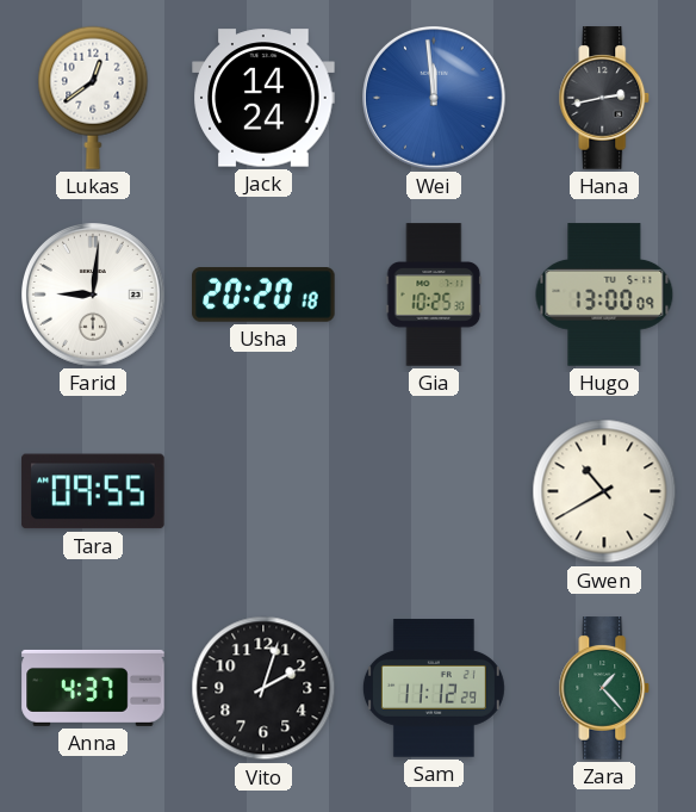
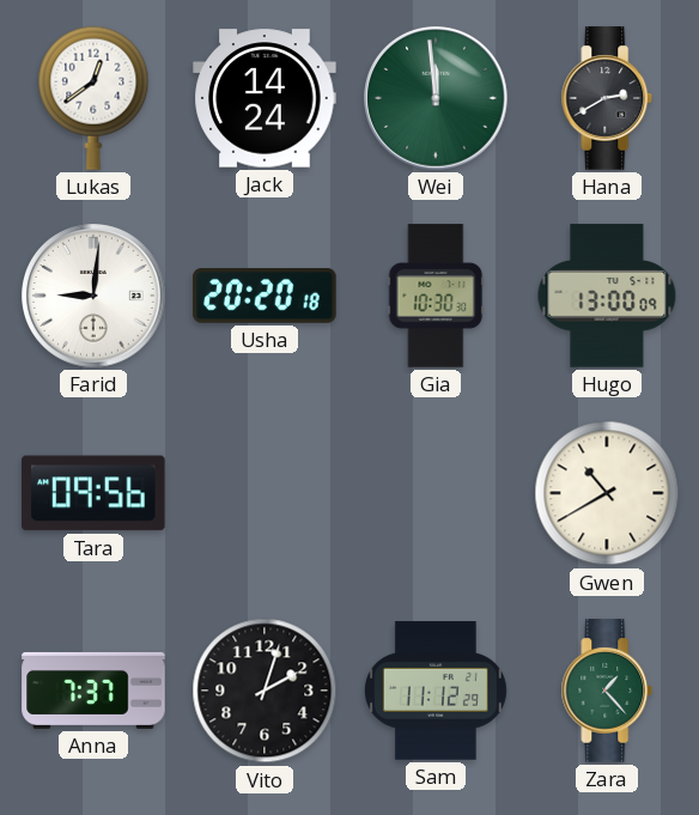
Wei dial: blue -> green
Hana: 2:43 -> 2:40
Gia: 10:25 -> 10:30
Tara: 09:55 -> 09:56
Anna: 4:37 -> 7:37
